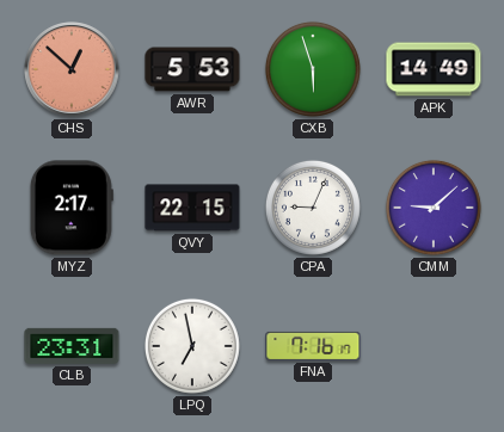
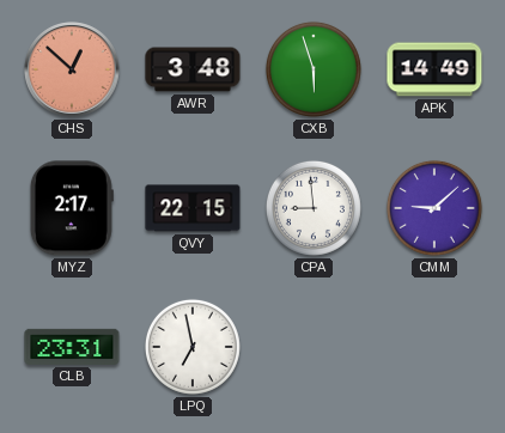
AWR: 5:53 -> 3:48
CPA: 9:04 -> 8:59
FNA: 7:16 -> none
